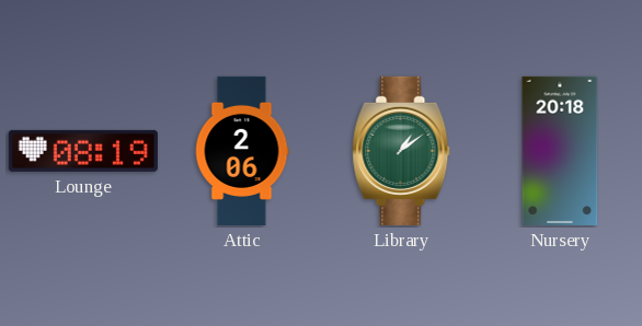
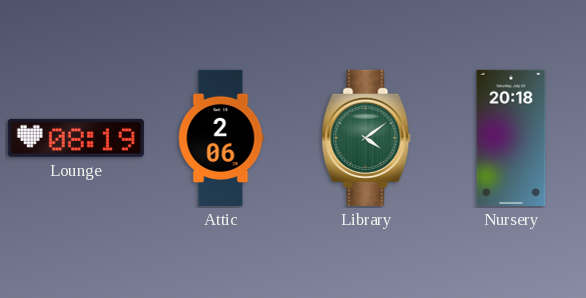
Library: 1:09 -> 4:09
